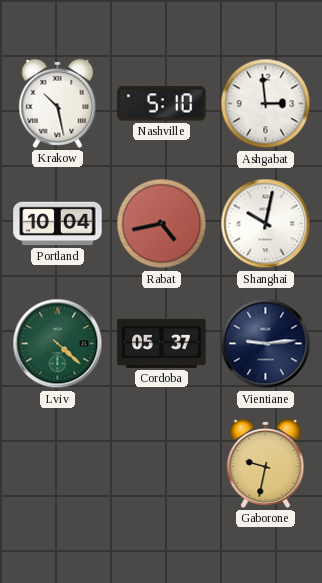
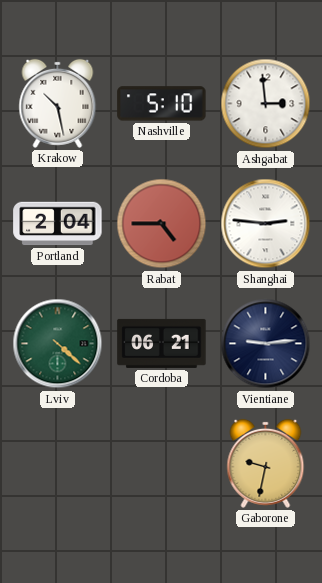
Portland: 10:04 -> 2:04
Rabat: 4:43 -> 4:45
Shanghai: 10:02 -> 2:46
Cordoba: 05:37 -> 06:21
